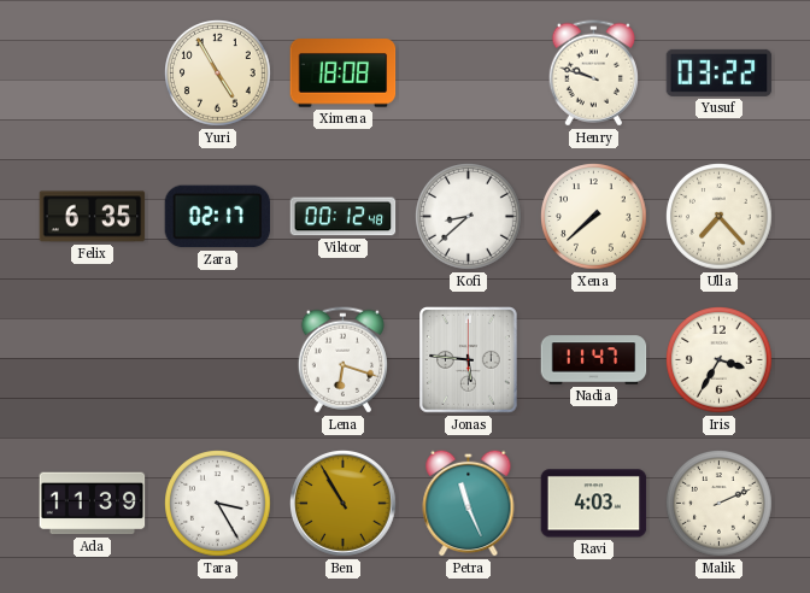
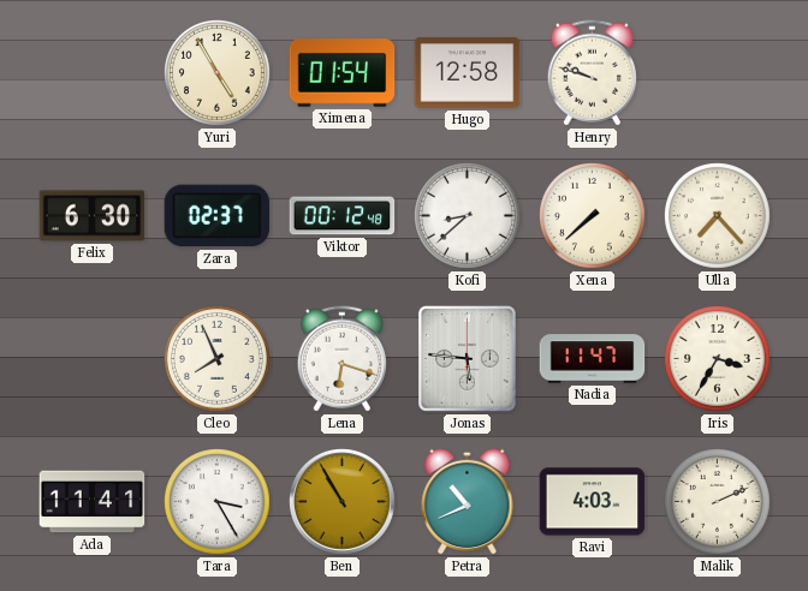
Ximena: 18:08 -> 01:54
Hugo: none -> 12:58
Yusuf: 03:22 -> none
Felix: 6:35 -> 6:30
Zara: 02:17 -> 02:37
Cleo: none -> 7:56
Ada: 11:39 -> 11:41
Petra: 11:26 -> 10:41
